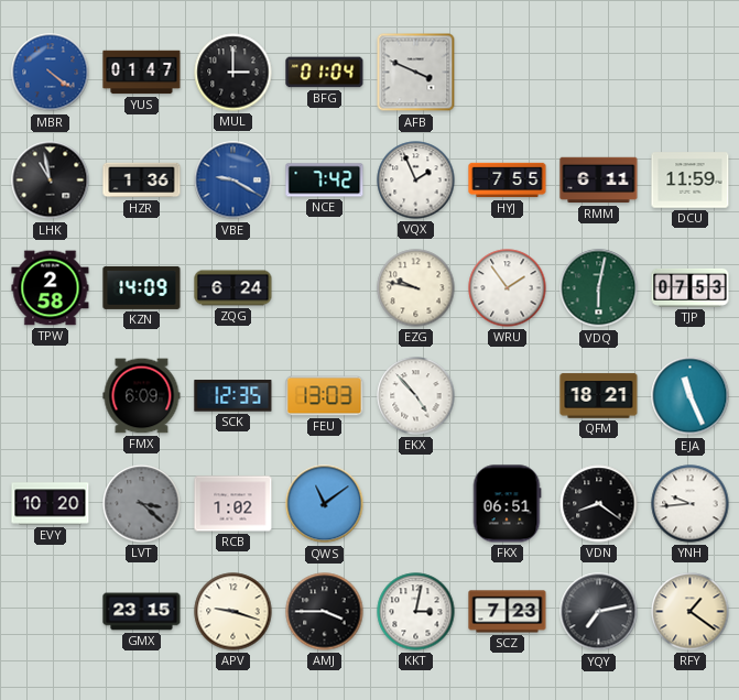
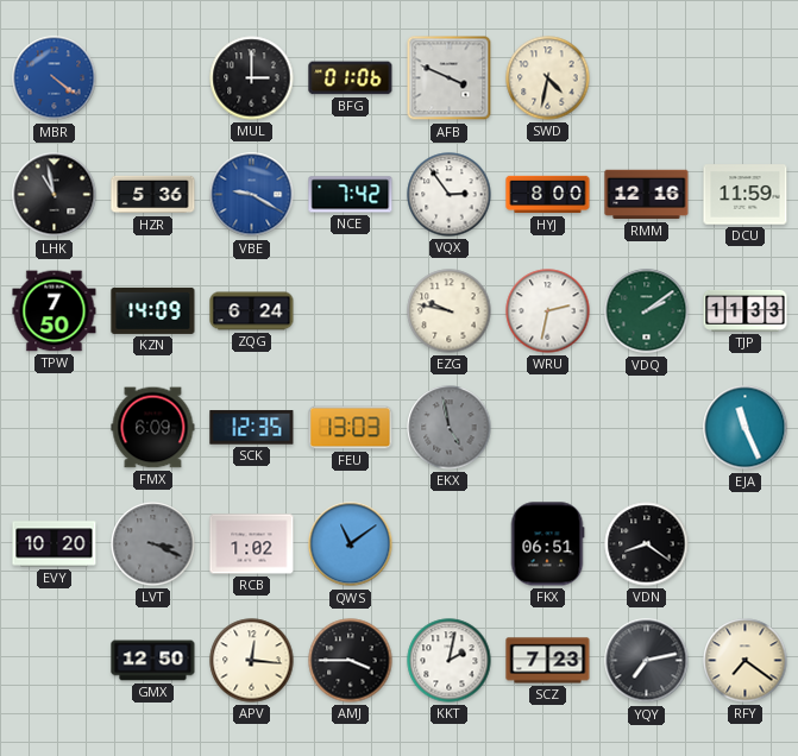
YUS: 01:47 -> none
BFG: 01:04 -> 01:06
SWD: none -> 4:32
HZR: 1:36 -> 5:36
VQX: 1:56 -> 2:54
HYJ: 7:55 -> 8:00
RMM: 6:11 -> 12:16
TPW: 2:58 -> 7:50
WRU: 1:54 -> 2:32
VDQ: 6:02 -> 2:09
TJP: 07:53 -> 11:33
EKX: 4:53 -> 4:58
EKX dial: white -> grey
QFM: 18:21 -> none
LVT: 3:22 -> 3:19
YNH: 9:44 -> none
GMX: 23:15 -> 12:50
APV: 9:18 -> 12:16
KKT: 3:02 -> 2:02
RFY: 1:21 -> 7:21
